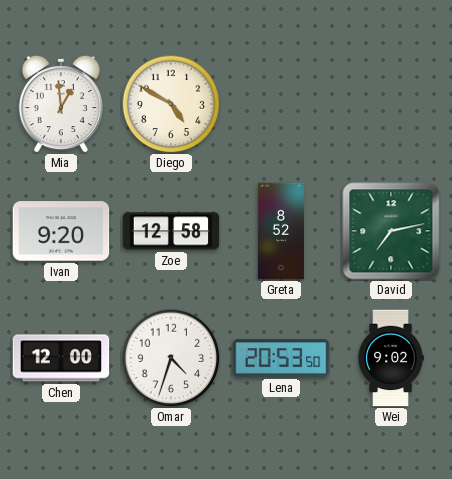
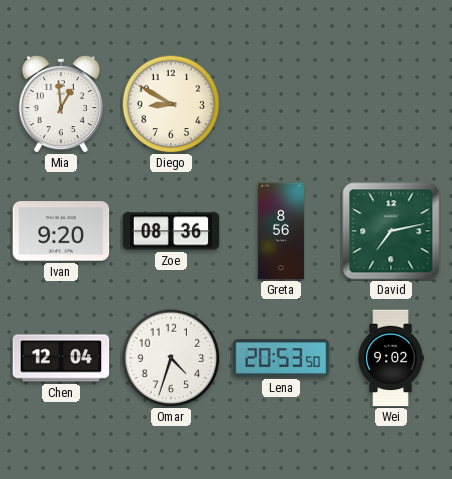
Diego: 4:50 -> 8:50
Zoe: 12:58 -> 08:36
Greta: 8:52 -> 8:56
Chen: 12:00 -> 12:04
